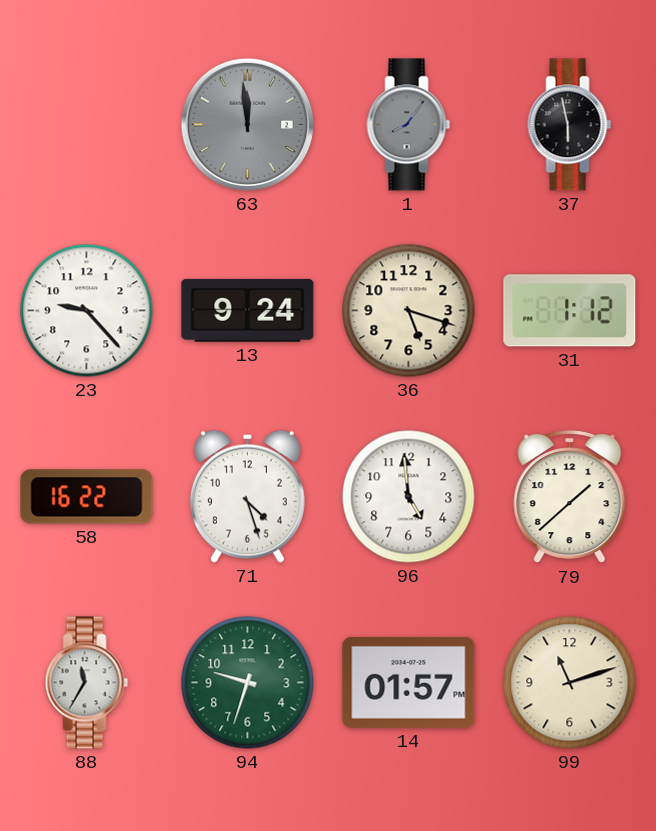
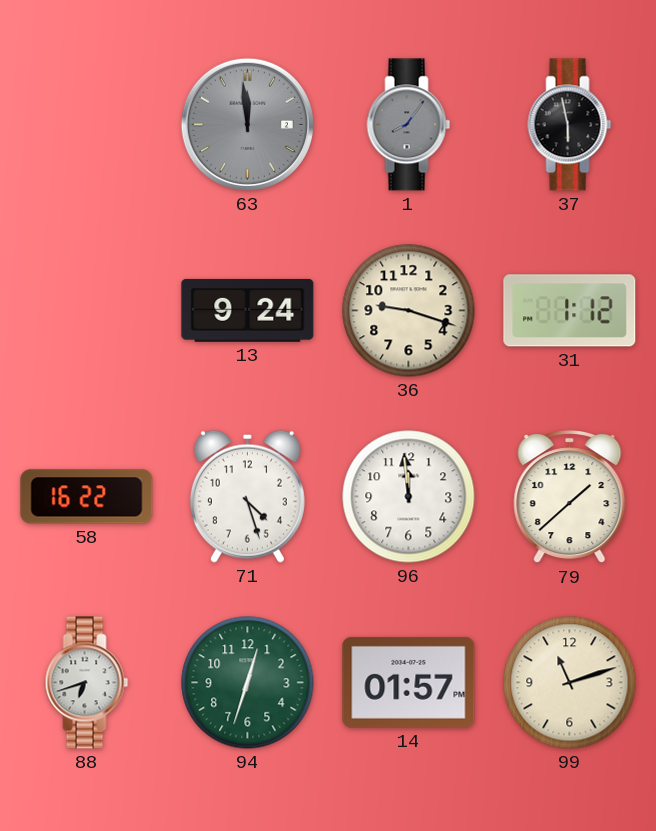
23: 9:23 -> none
36: 5:18 -> 9:18
96: 4:59 -> 11:59
88: 11:35 -> 6:42
94: 9:33 -> 12:33
